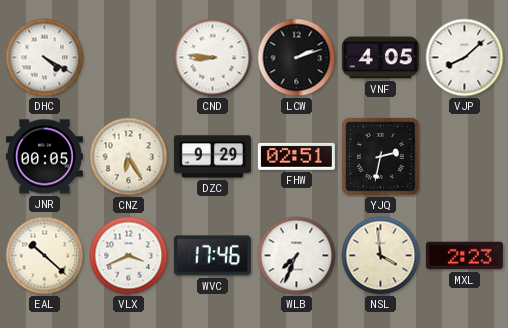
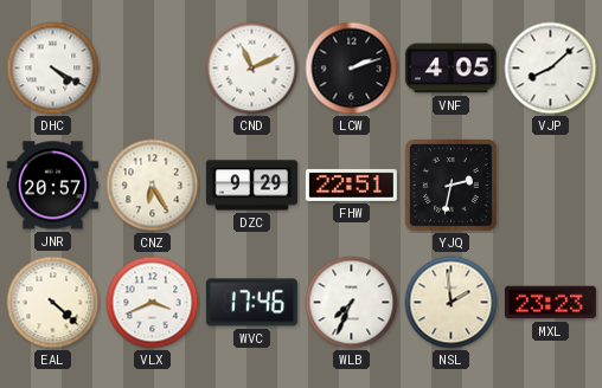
CND: 8:46 -> 11:11
JNR: 00:05 -> 20:57
FHW: 02:51 -> 22:51
EAL: 10:22 -> 4:22
NSL: 3:59 -> 1:59
MXL: 2:23 -> 23:23
